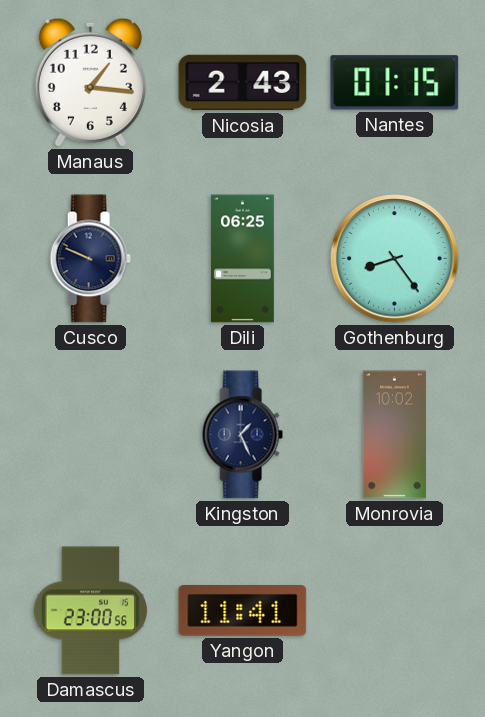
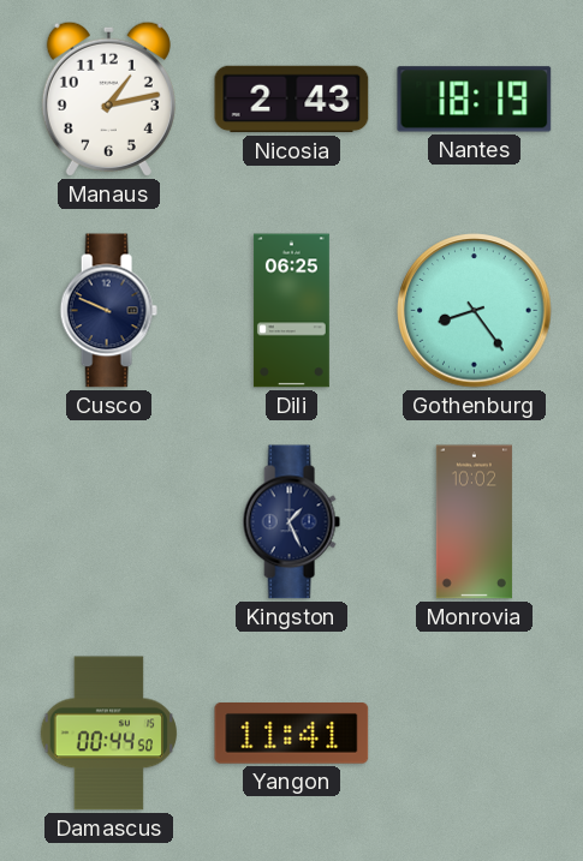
Manaus: 1:16 -> 1:13
Nantes: 01:15 -> 18:19
Damascus: 23:00 -> 00:44
